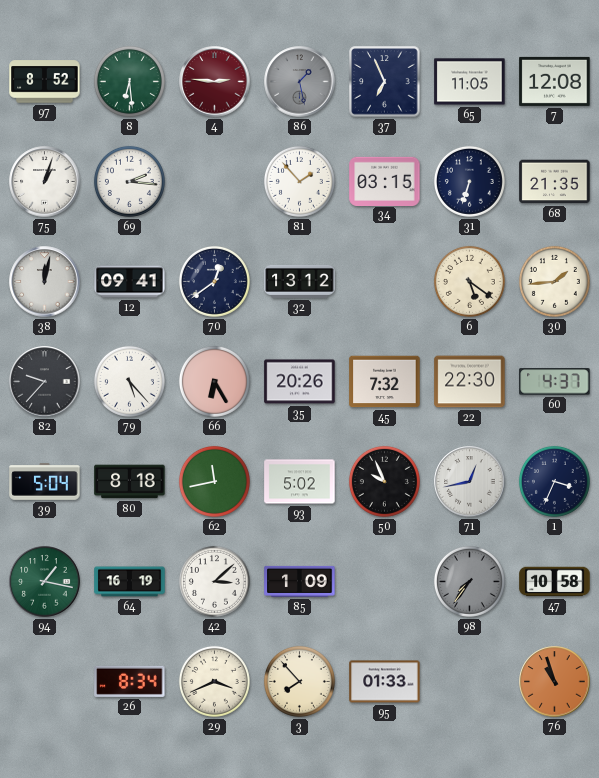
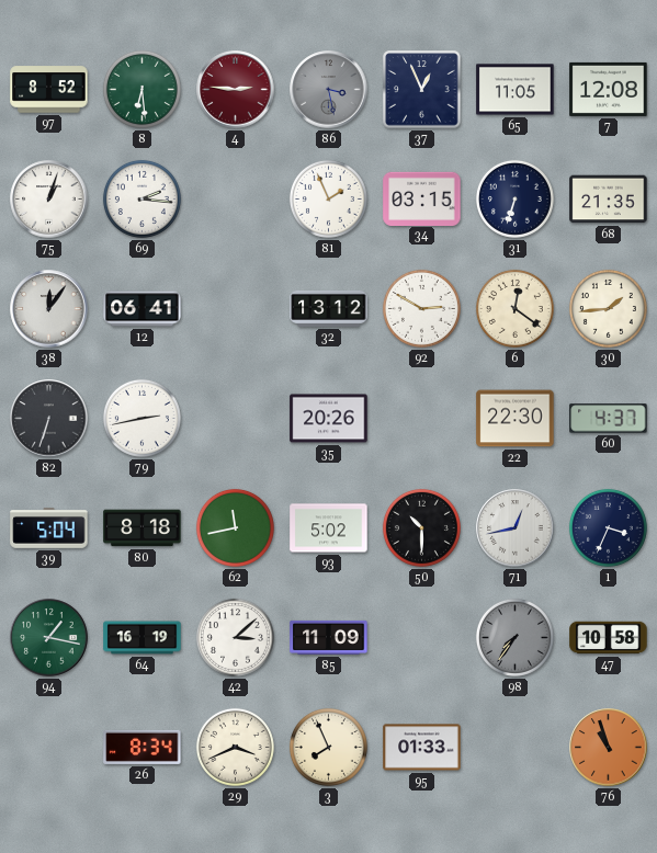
86: 1:28 -> 3:28
37: 6:56 -> 12:56
81: 1:53 -> 1:56
38: 12:02 -> 12:06
12: 09:41 -> 06:41
70: 12:39 -> none
92: none -> 2:50
6: 5:21 -> 12:21
82: 9:37 -> 6:33
79: 5:23 -> 2:43
66: 6:25 -> none
45: 7:32 -> none
50: 9:56 -> 10:30
85: 1:09 -> 11:09
3: 7:53 -> 7:56
